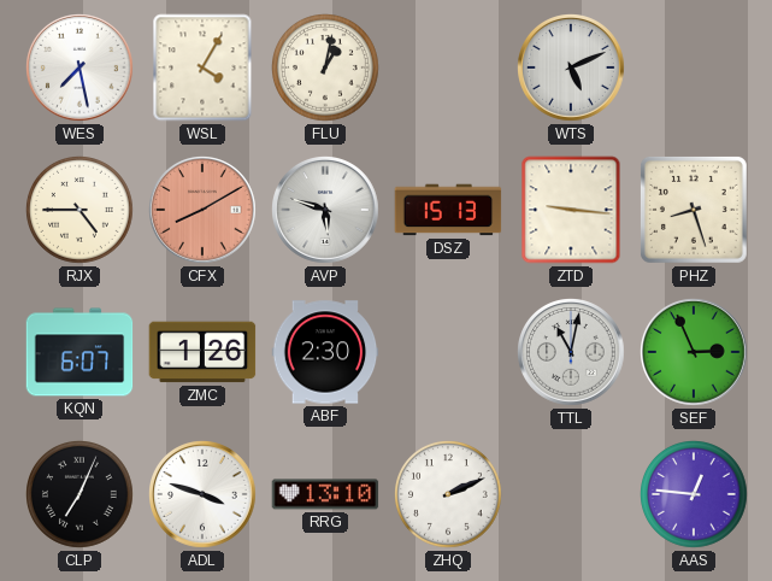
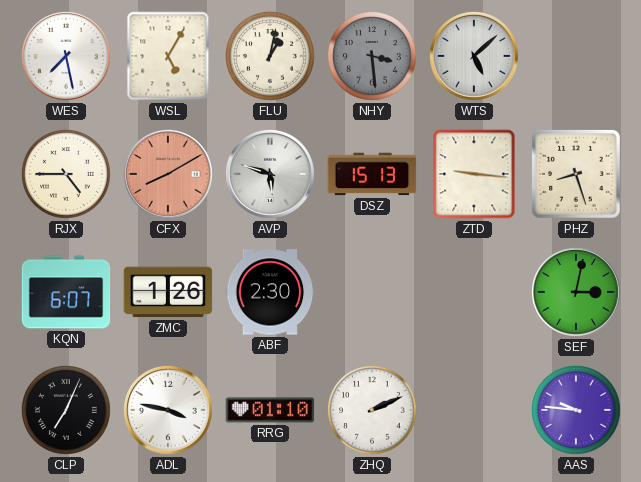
WSL: 4:05 -> 5:05
NHY: none -> 3:29
WTS: 5:11 -> 5:08
TTL: 11:02 -> none
SEF: 2:56 -> 3:02
ADL: 3:48 -> 3:47
RRG: 13:10 -> 01:10
AAS: 12:46 -> 9:46
